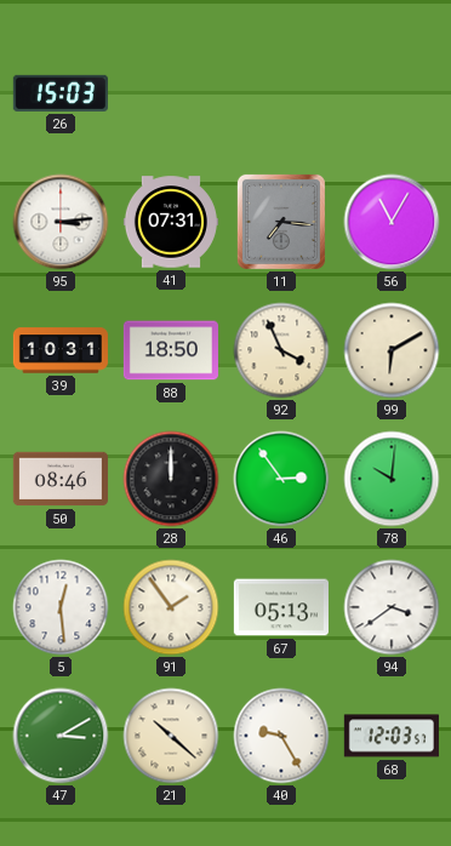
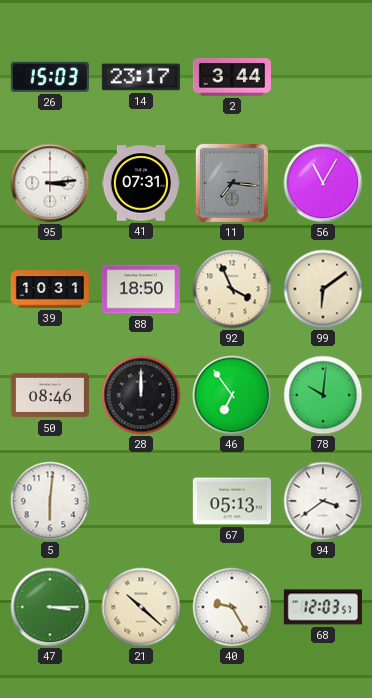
14: none -> 23:17
2: none -> 3:44
99: 6:10 -> 6:09
46: 2:54 -> 6:54
5: 12:29 -> 6:01
91: 1:54 -> none
47: 3:10 -> 3:15
